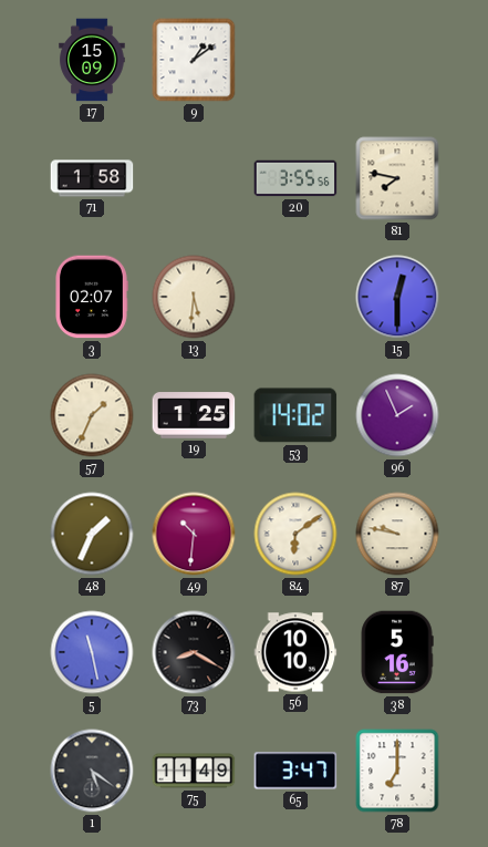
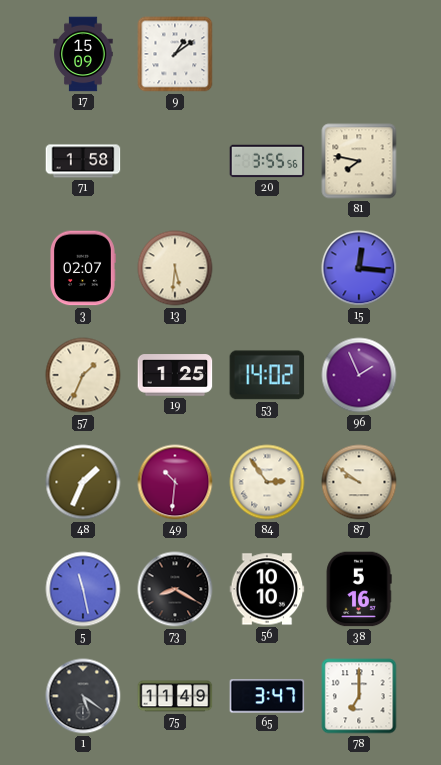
15: 12:30 -> 12:16
84: 6:09 -> 2:54
87: 9:47 -> 9:51
